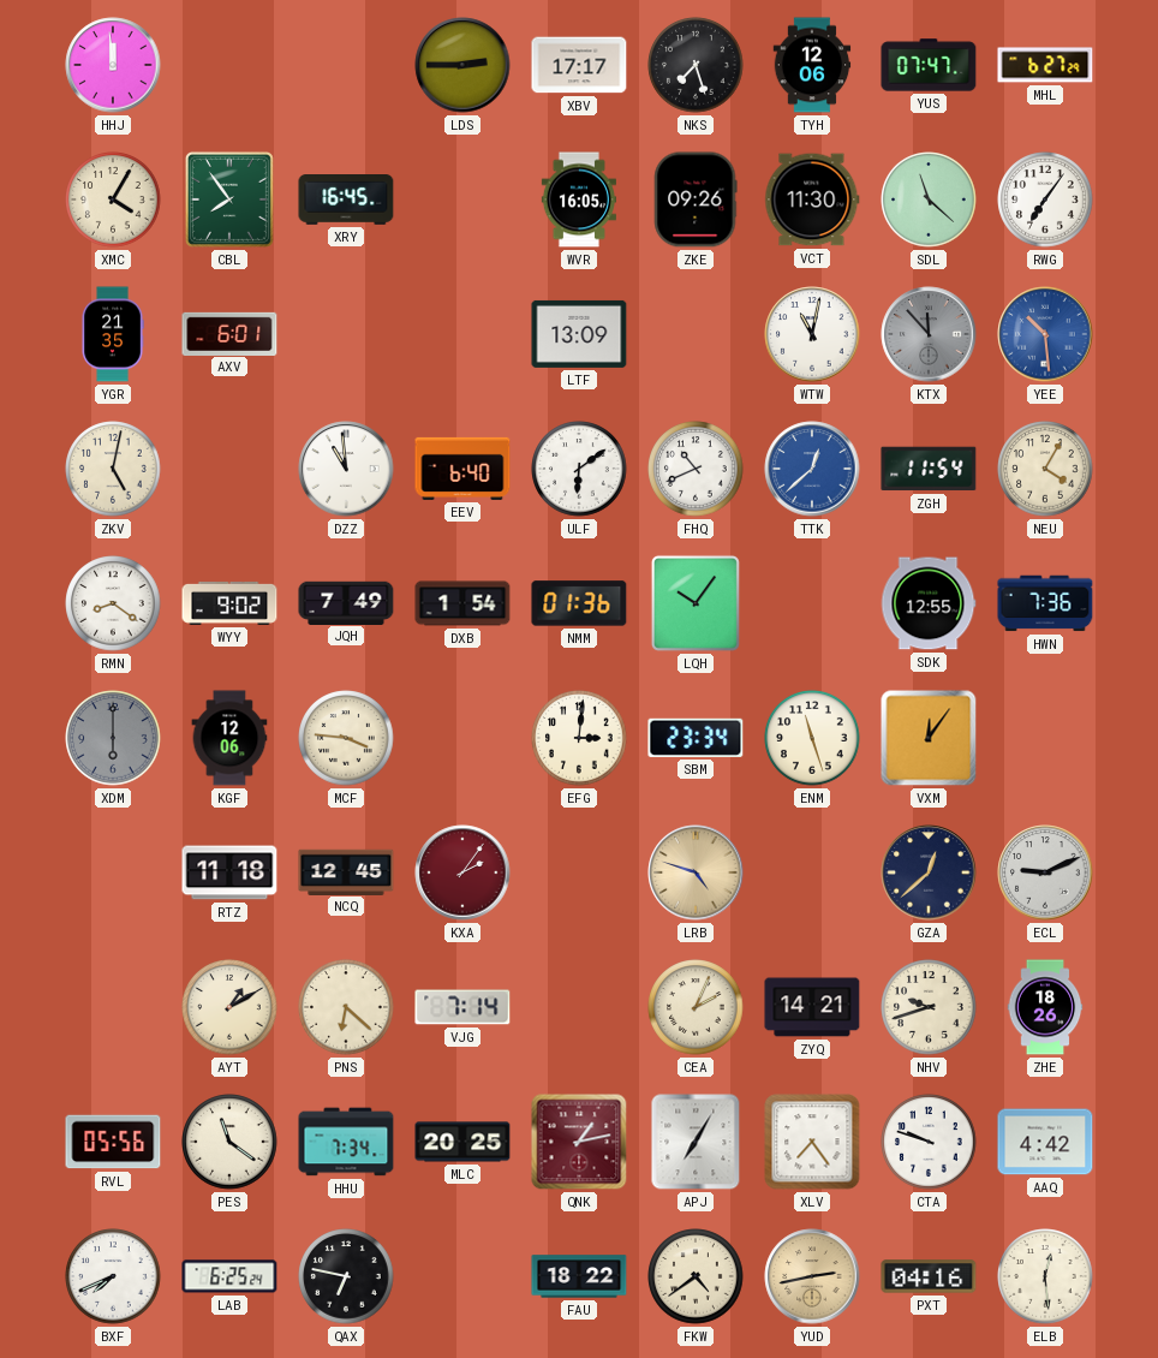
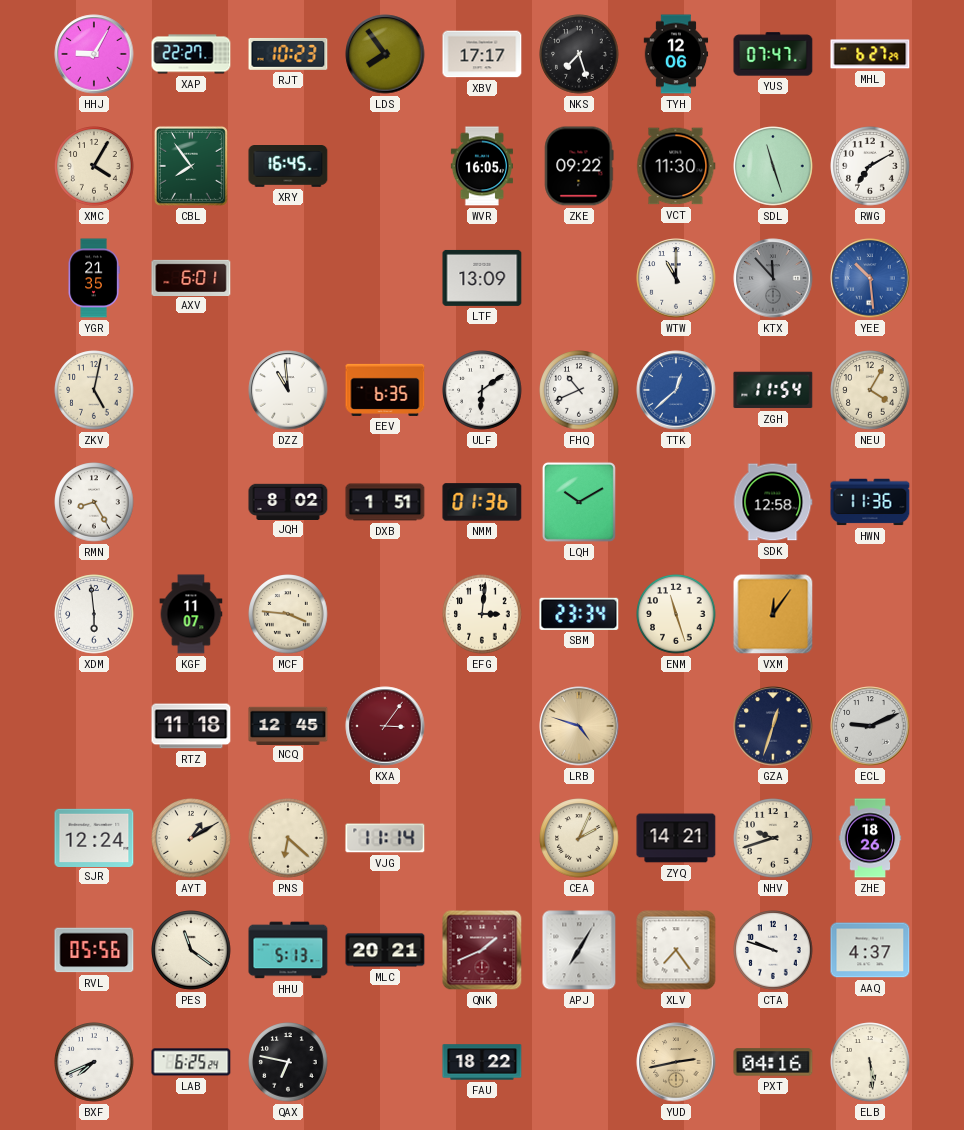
HHJ: 11:59 -> 9:05
XAP: none -> 22:27
RJT: none -> 10:23
LDS: 2:45 -> 7:54
ZKE: 09:26 -> 09:22
SDL: 11:22 -> 11:27
RWG: 7:06 -> 7:10
WTW: 11:02 -> 11:00
EEV: 6:40 -> 6:35
RMN: 8:21 -> 8:25
WYY: 9:02 -> none
JQH: 7:49 -> 8:02
DXB: 1:54 -> 1:51
LQH: 10:06 -> 10:10
SDK: 12:55 -> 12:58
HWN: 7:36 -> 11:36
XDM: 6:00 -> 5:59
XDM dial: grey -> white
KGF: 12:06 -> 11:07
KXA: 2:06 -> 3:06
GZA: 12:38 -> 12:33
SJR: none -> 12:24
VJG: 7:14 -> 11:14
HHU: 7:34 -> 5:13
MLC: 20:25 -> 20:21
QNK: 1:13 -> 1:41
AAQ: 4:42 -> 4:37
FKW: 4:39 -> none
ELB: 12:29 -> 5:29
